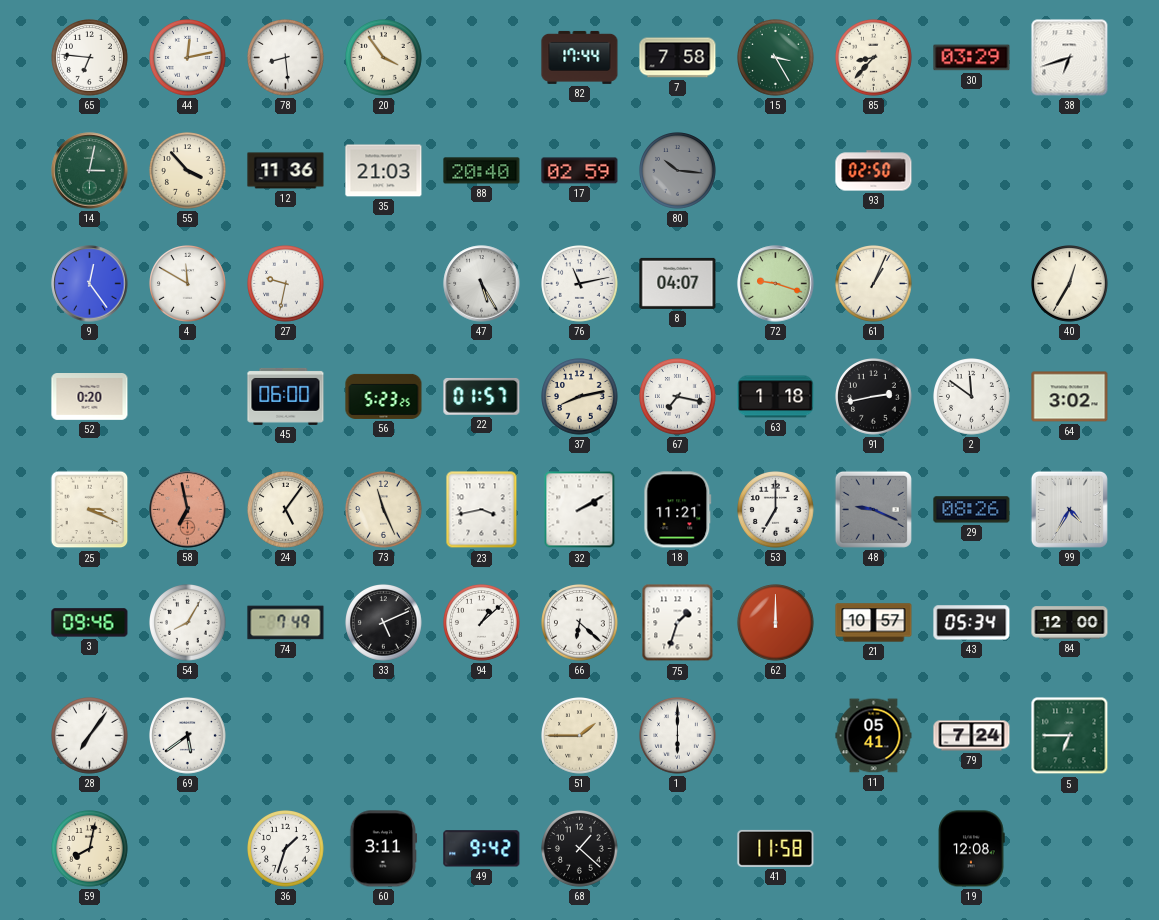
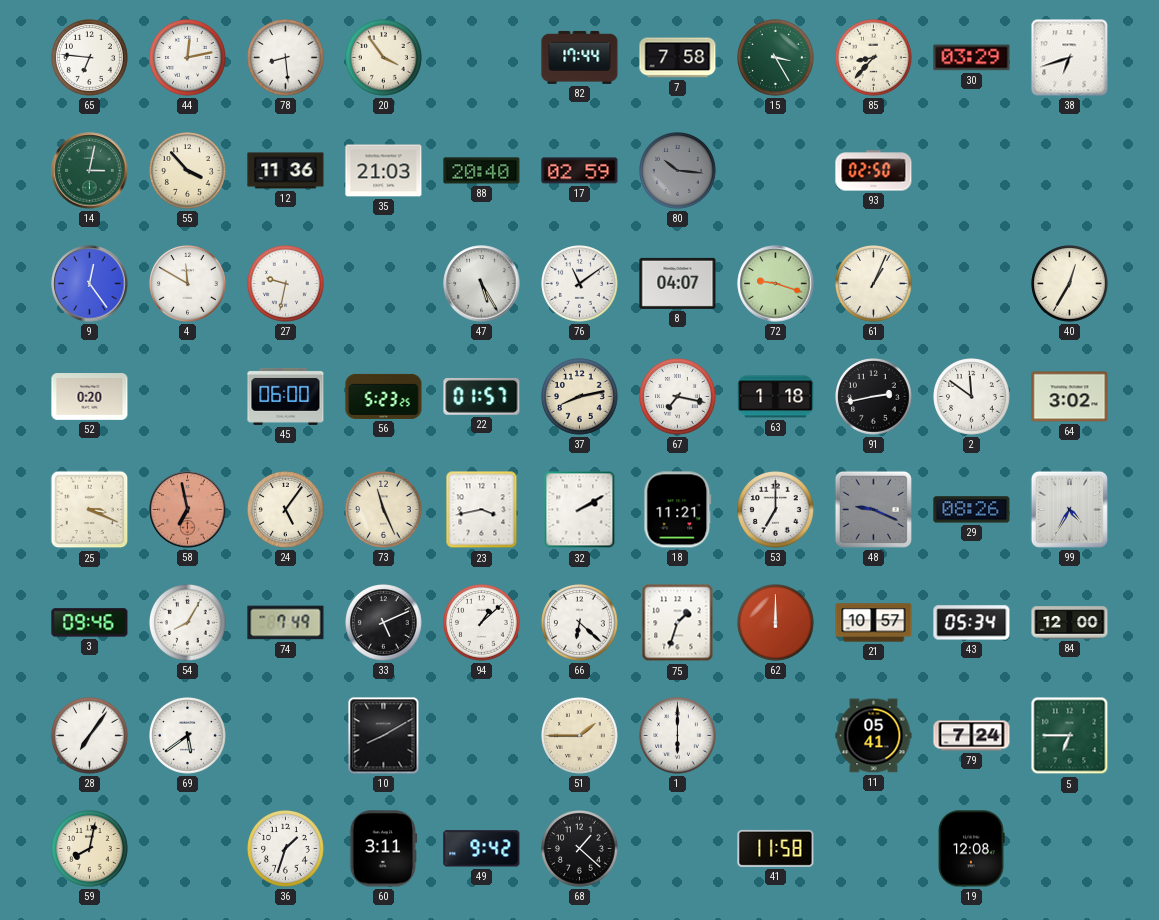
76: 11:13 -> 11:09
10: none -> 8:10
